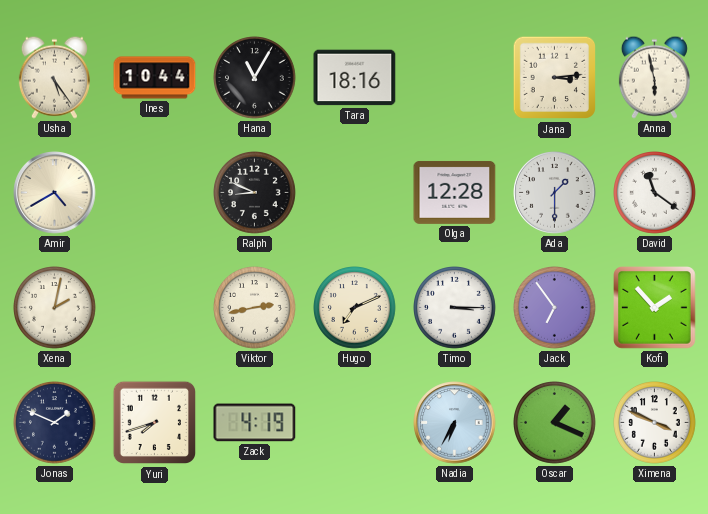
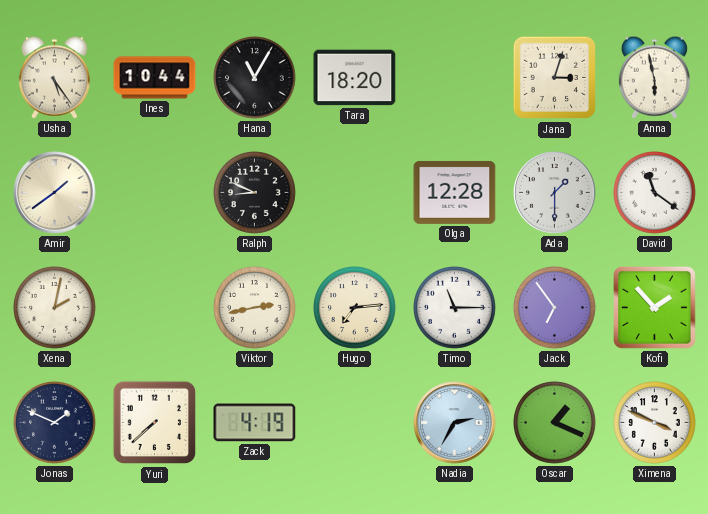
Tara: 18:16 -> 18:20
Jana: 3:14 -> 3:03
Amir: 4:40 -> 1:39
Hugo: 7:11 -> 7:14
Timo: 3:15 -> 11:15
Yuri: 7:42 -> 7:38
Nadia: 6:35 -> 2:35
